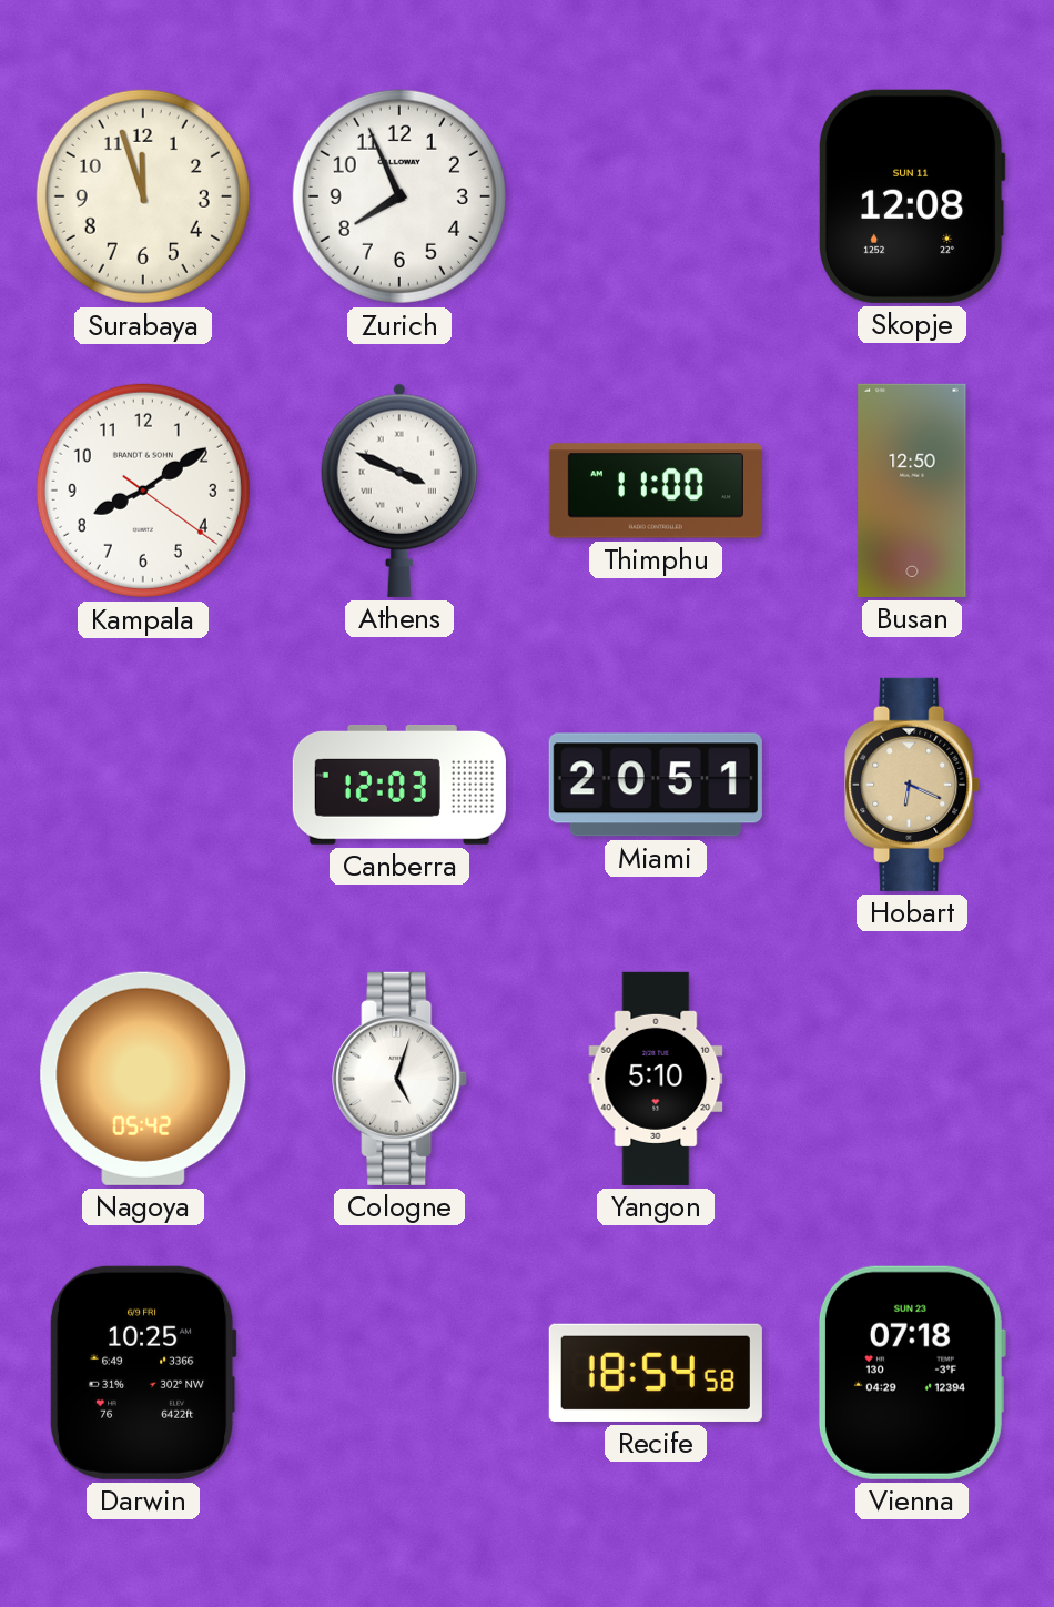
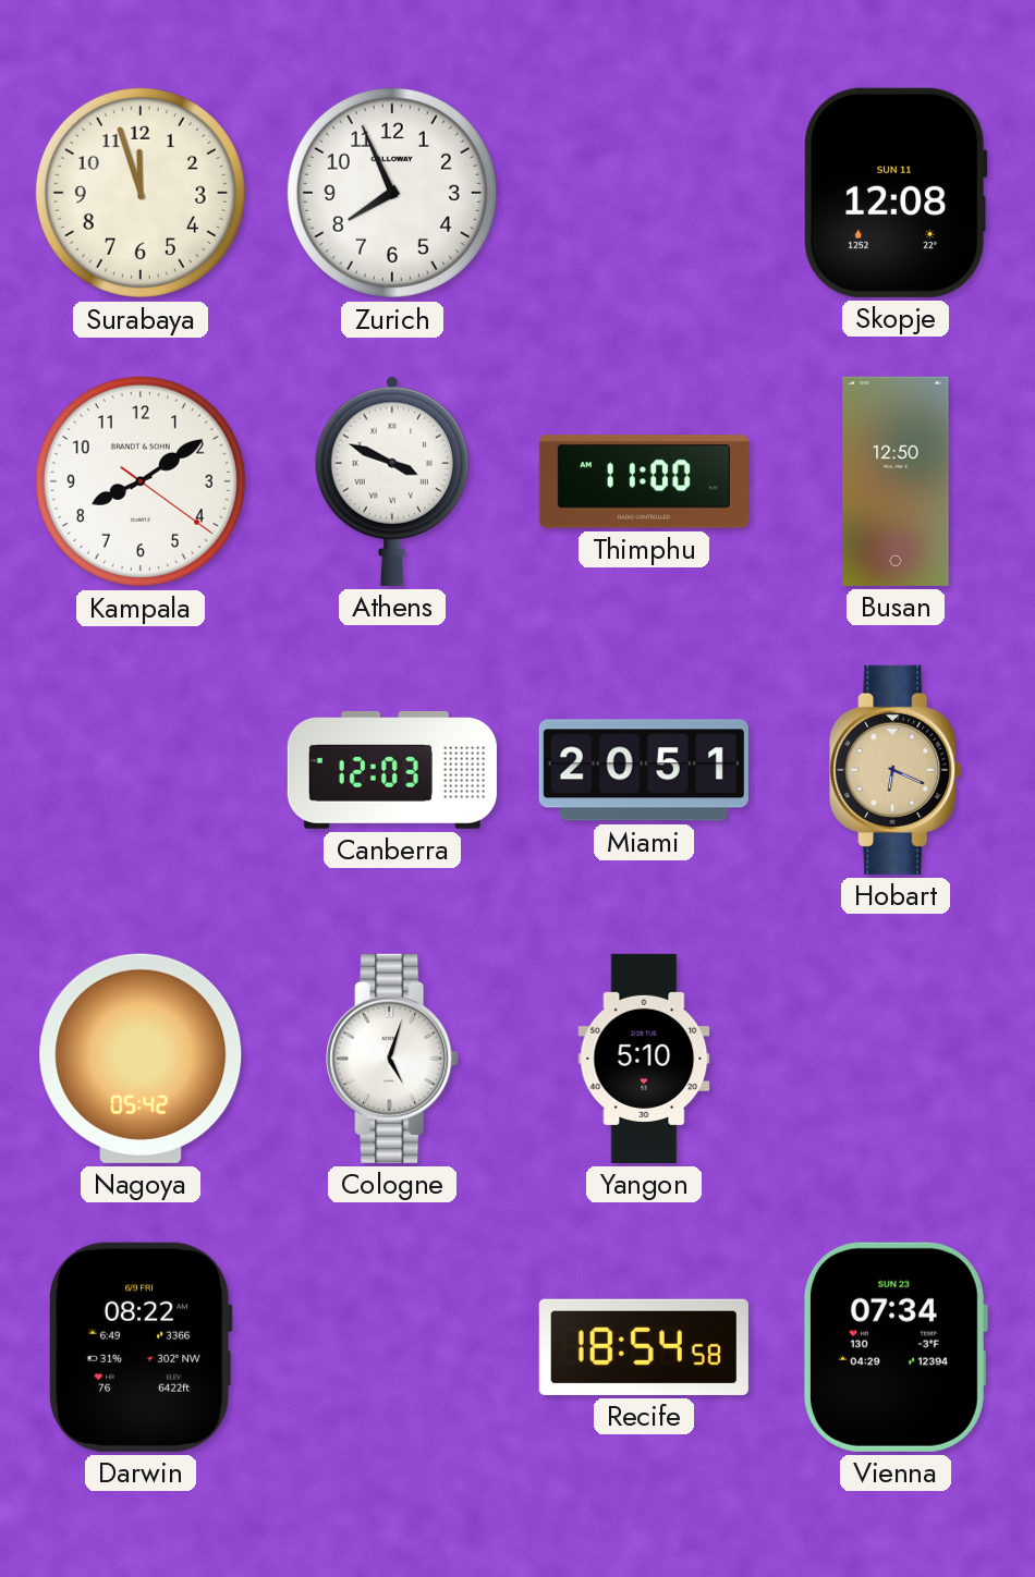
Darwin: 10:25 -> 08:22
Vienna: 07:18 -> 07:34
